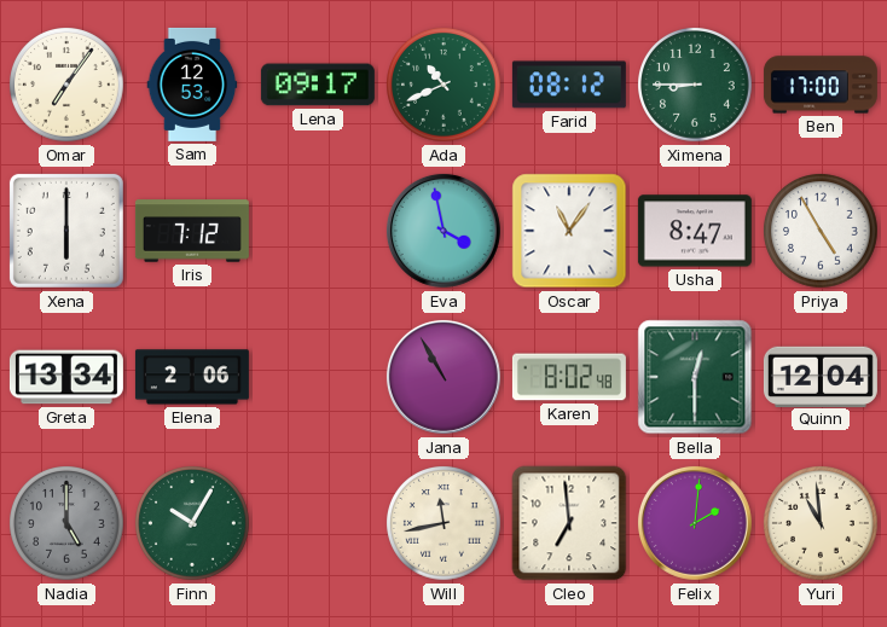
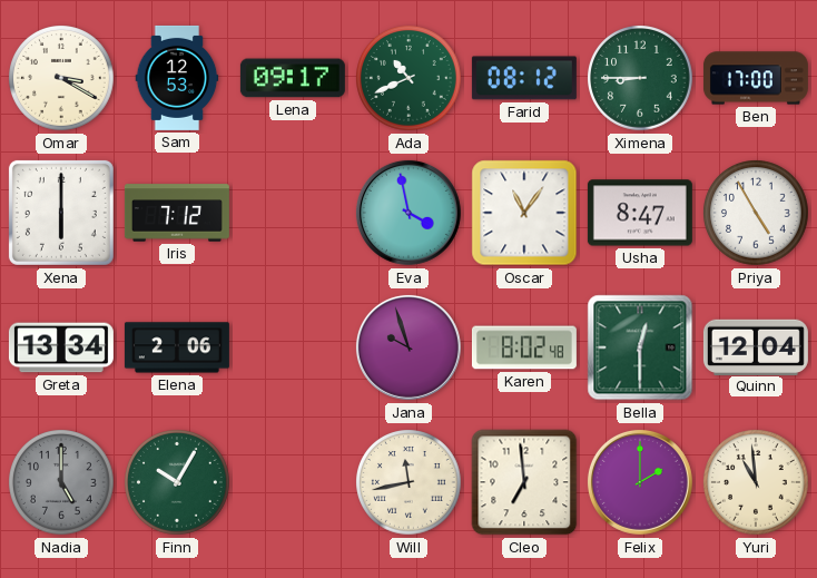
Omar: 7:06 -> 3:20
Jana: 10:55 -> 9:57
Felix: 2:01 -> 2:00
